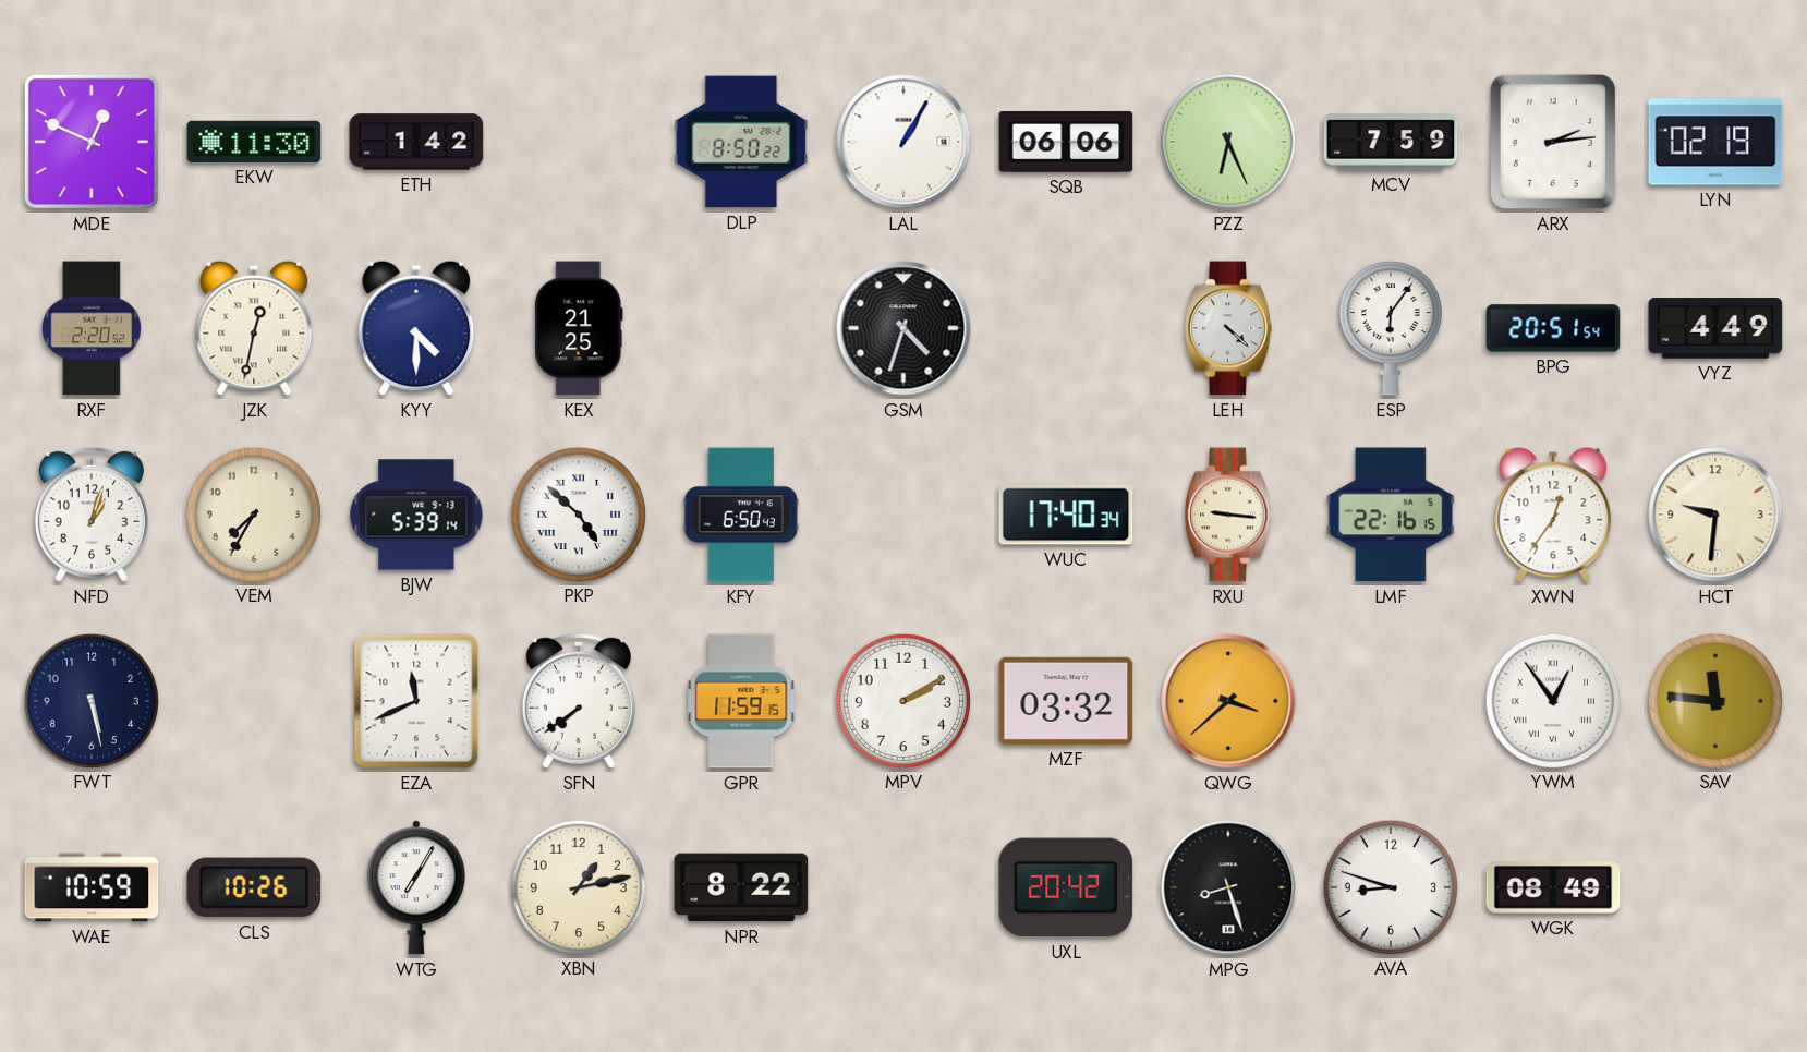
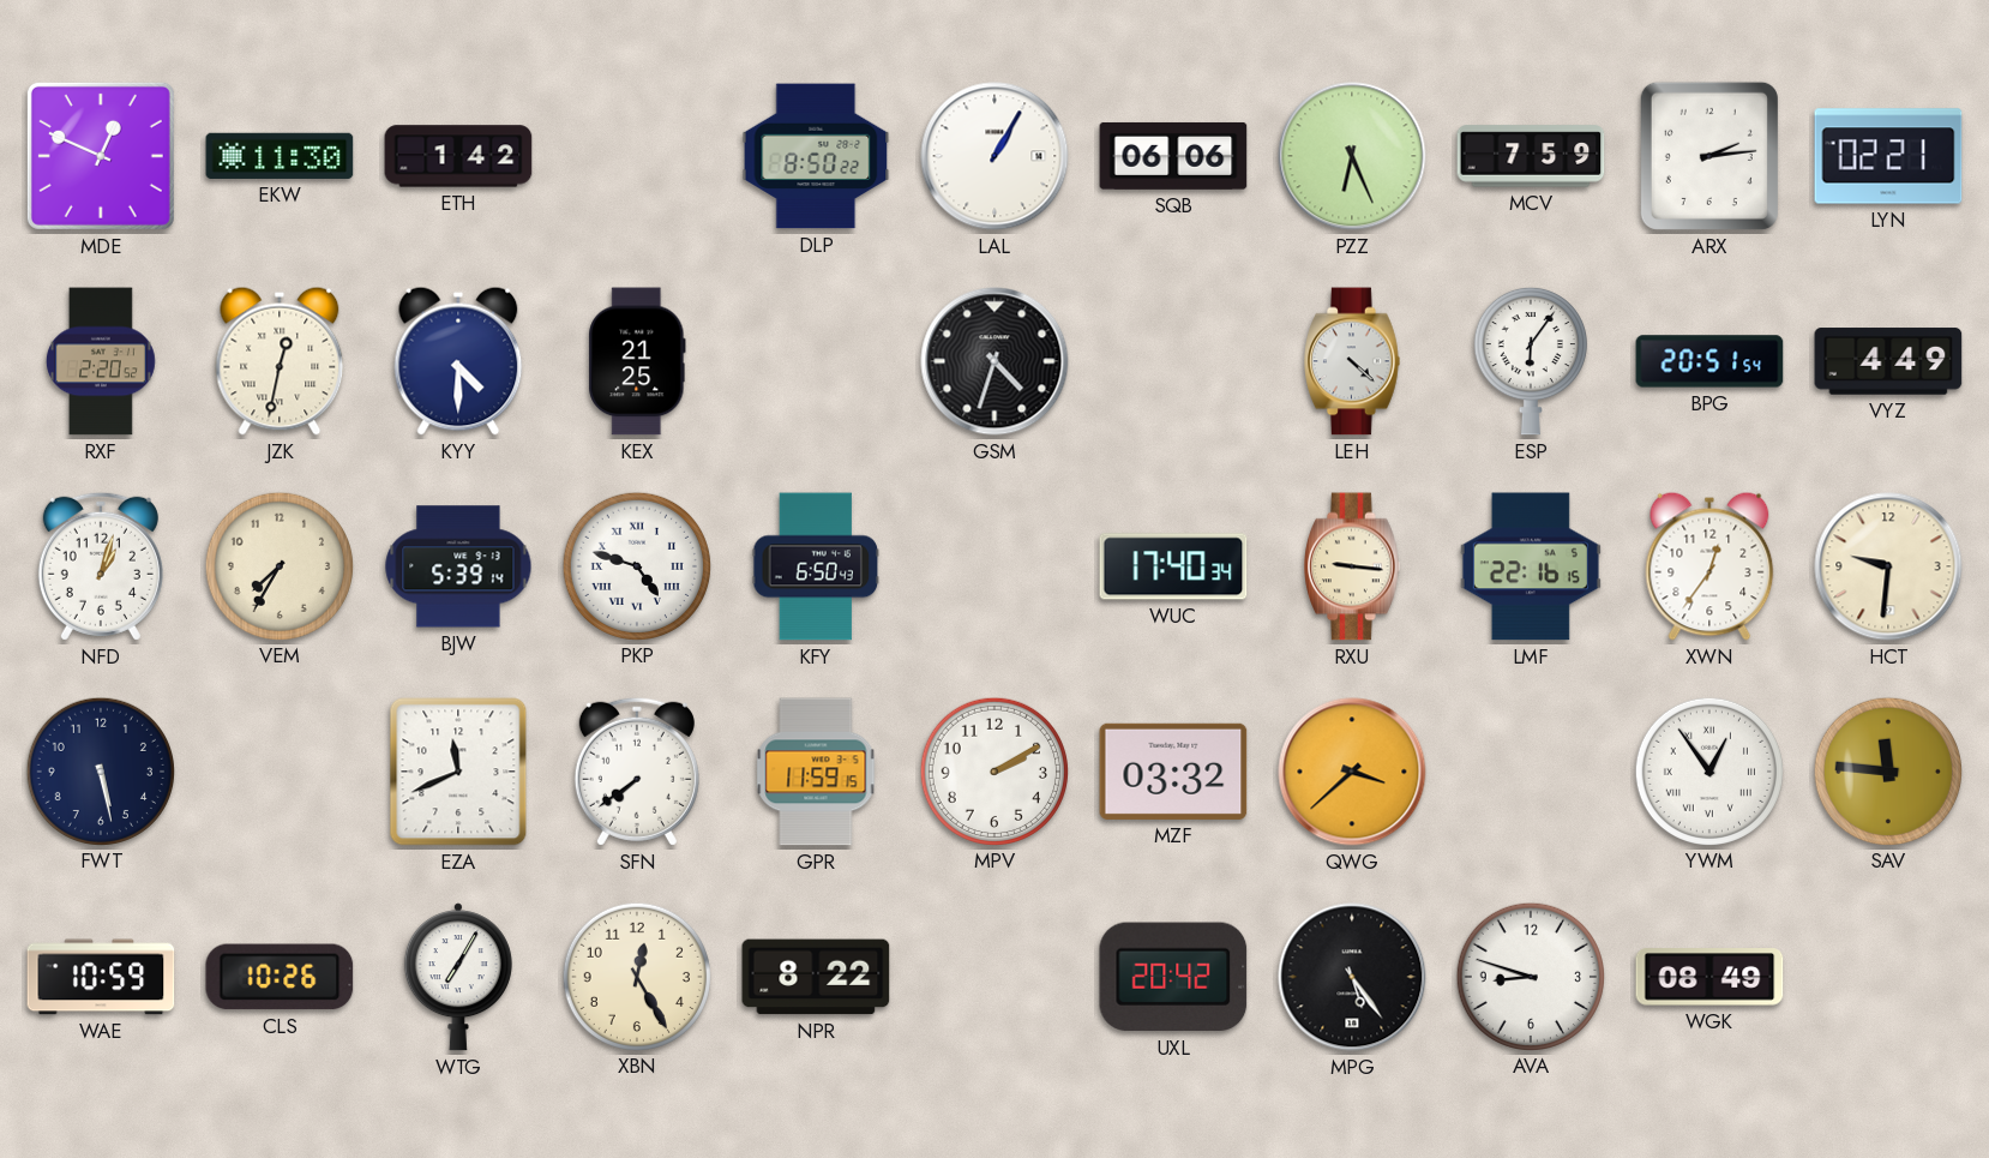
LYN: 02:19 -> 02:21
PKP: 4:52 -> 4:48
XBN: 1:13 -> 12:25
MPG: 8:27 -> 5:24
